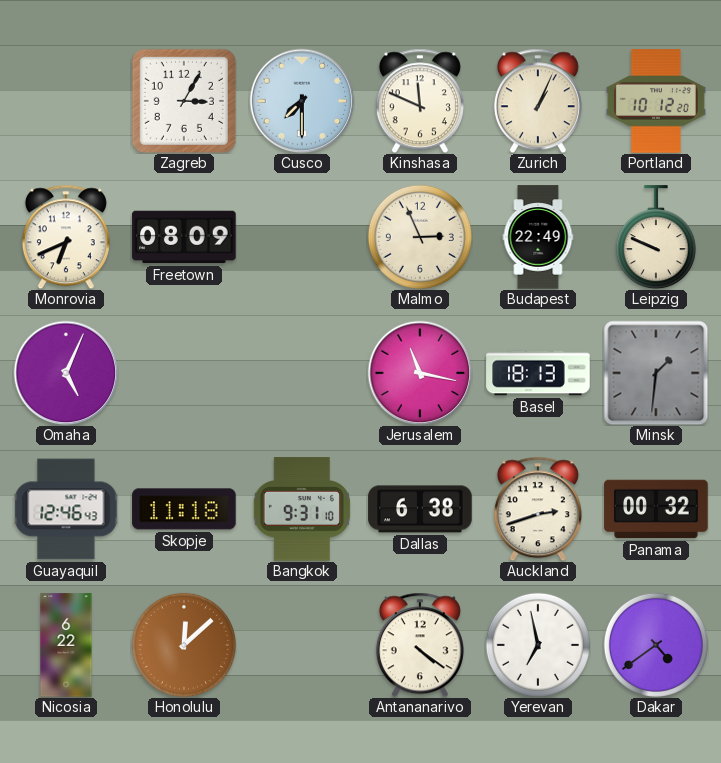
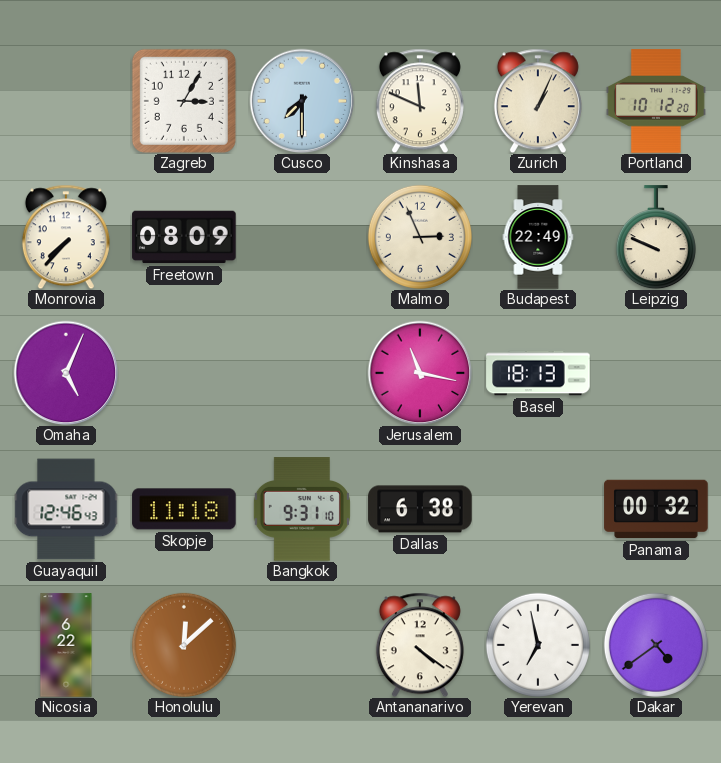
Monrovia: 6:41 -> 7:37
Minsk: 1:31 -> none
Auckland: 2:42 -> none
